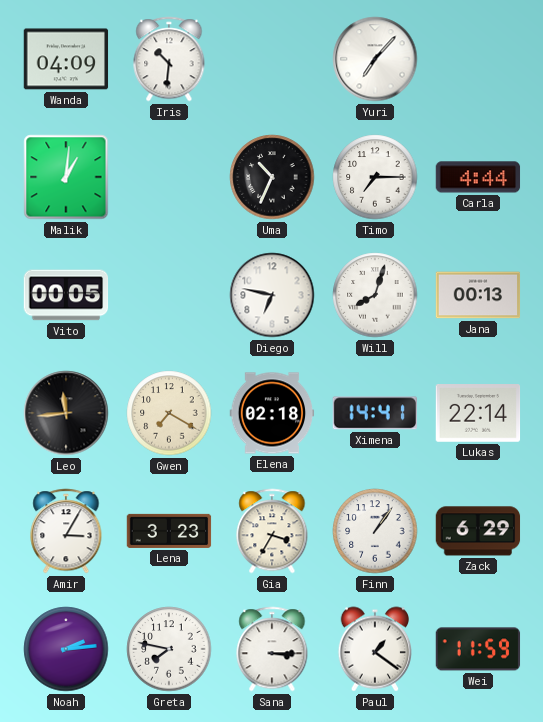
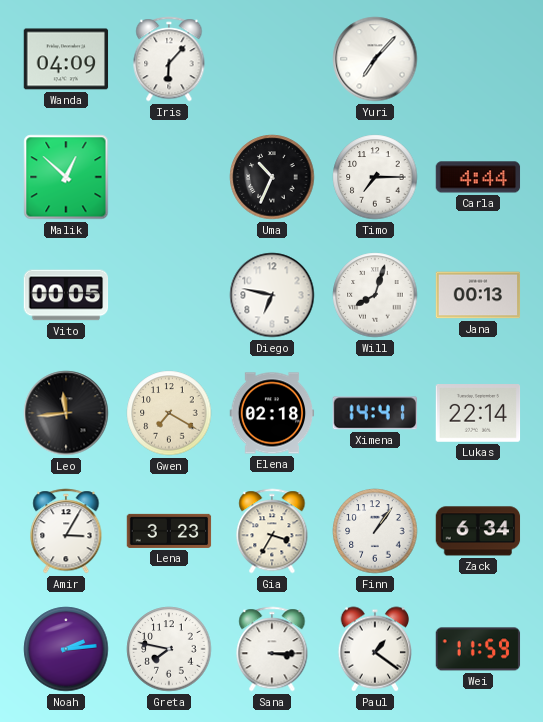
Iris: 10:31 -> 6:07
Malik: 1:01 -> 12:52
Zack: 6:29 -> 6:34
